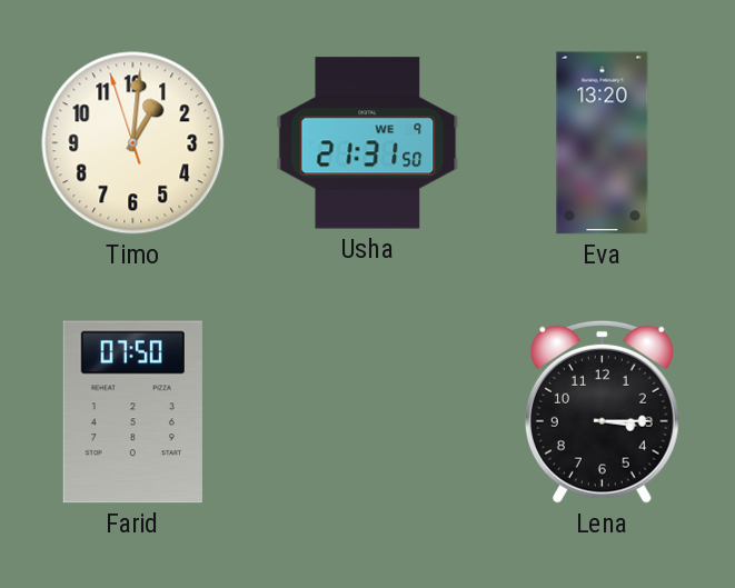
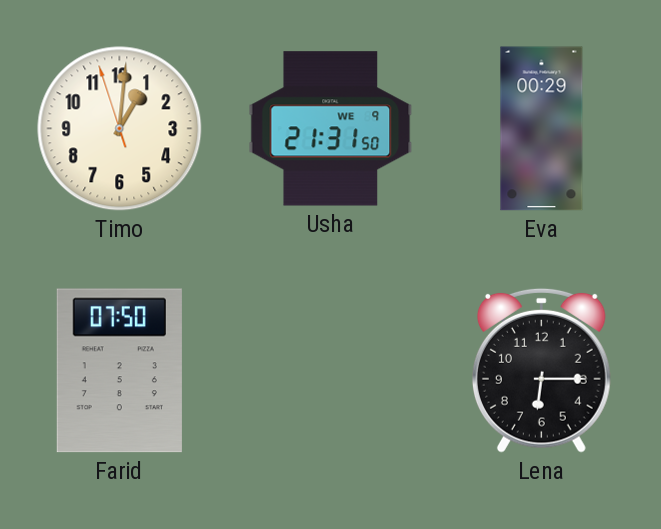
Eva: 13:20 -> 00:29
Lena: 3:15 -> 6:15
